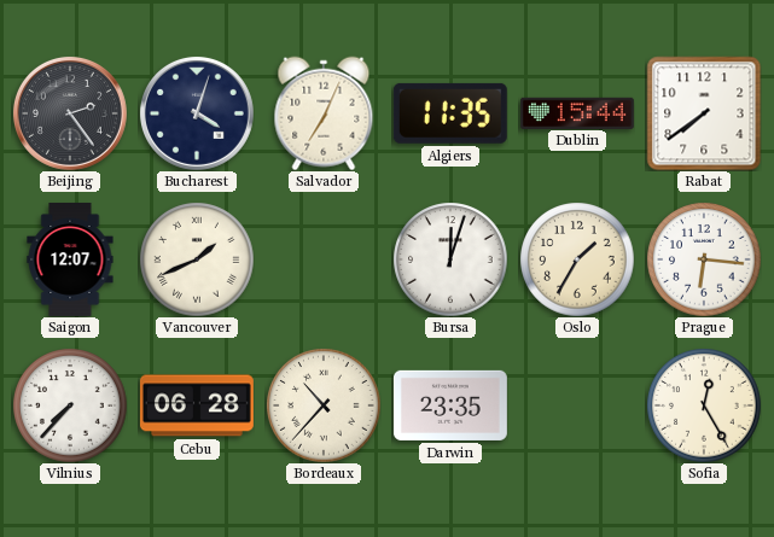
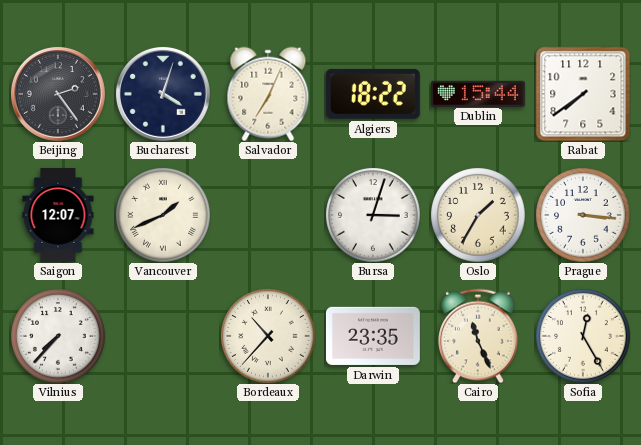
Algiers: 11:35 -> 18:22
Bursa: 12:03 -> 3:03
Prague: 6:16 -> 3:16
Cebu: 06:28 -> none
Cairo: none -> 11:26
